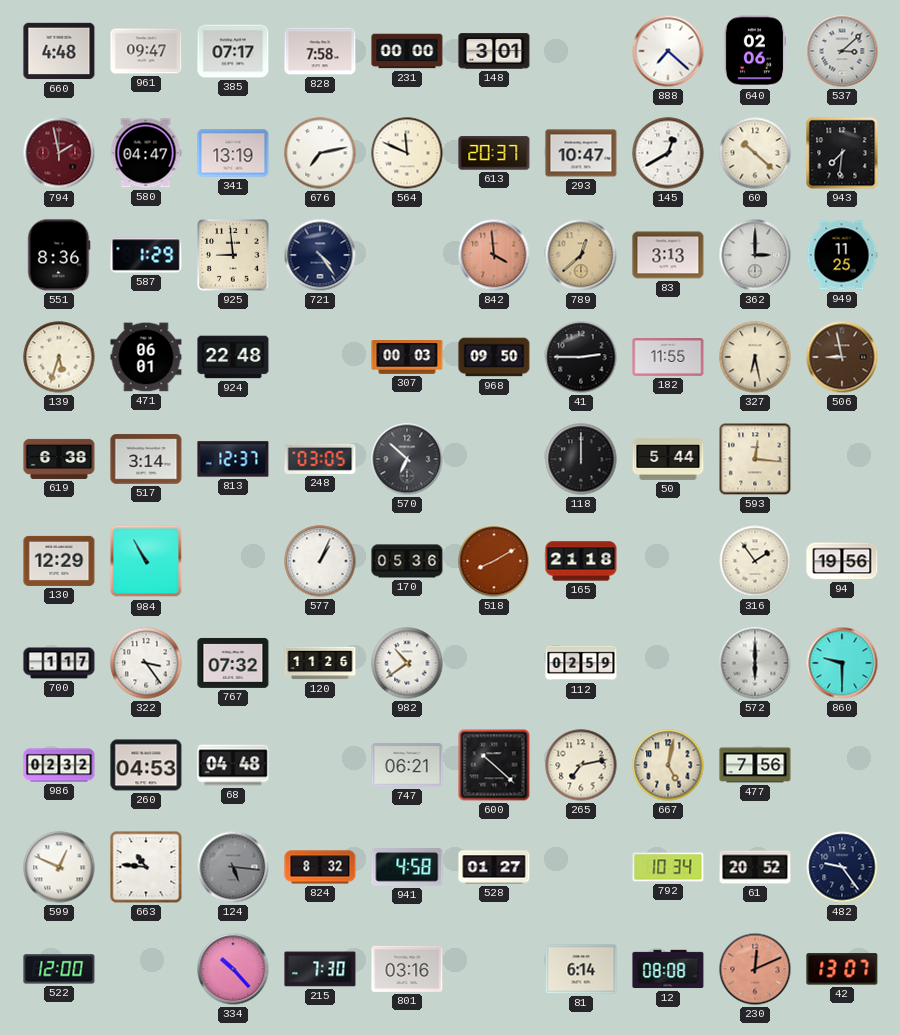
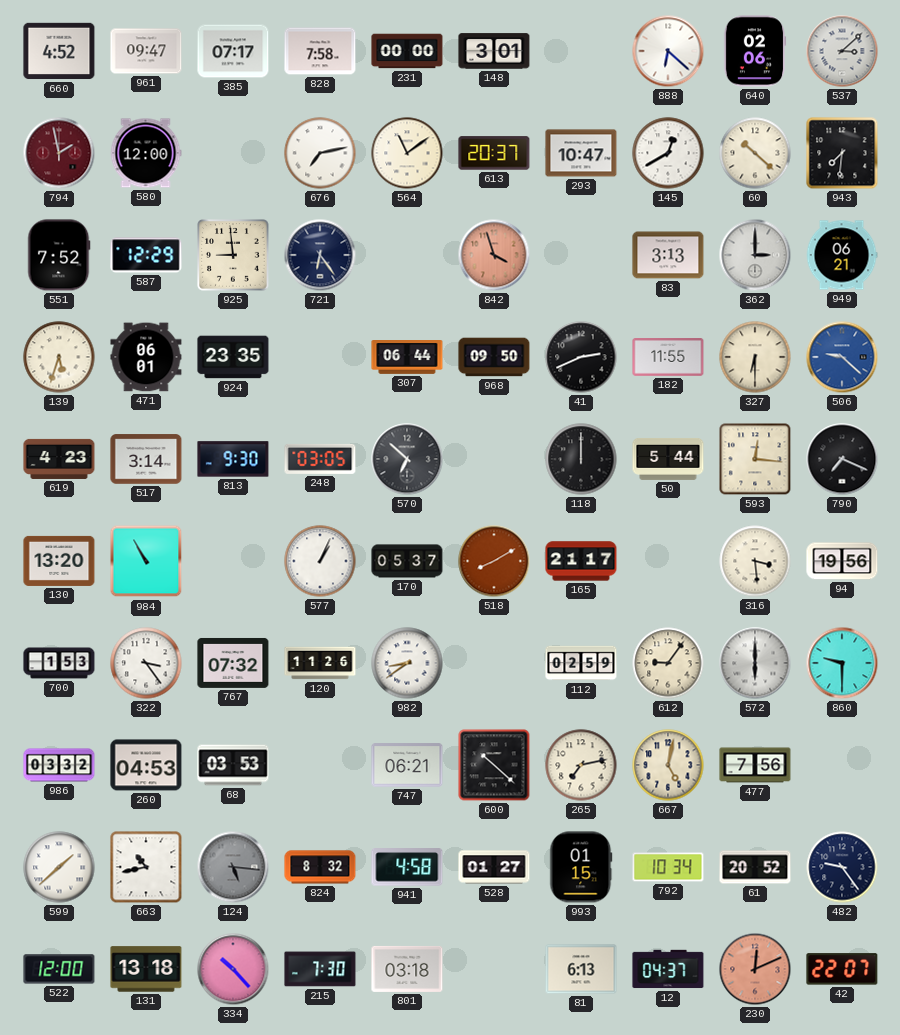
660: 4:48 -> 4:52
888: 7:22 -> 6:22
580: 04:47 -> 12:00
341: 13:19 -> none
564: 11:49 -> 11:09
551: 8:36 -> 7:52
587: 1:29 -> 12:29
721: 4:24 -> 6:24
842: 3:59 -> 3:57
789: 12:38 -> none
949: 11:25 -> 06:21
924: 22:48 -> 23:35
307: 00:03 -> 06:44
41: 2:45 -> 2:41
327: 6:28 -> 6:30
506: 8:58 -> 9:22
506 dial: brown -> blue
619: 6:38 -> 4:23
813: 12:37 -> 9:30
790: none -> 7:19
130: 12:29 -> 13:20
170: 05:36 -> 05:37
165: 21:18 -> 21:17
316: 1:54 -> 3:29
700: 1:17 -> 1:53
982: 10:39 -> 8:39
612: none -> 9:06
986: 02:32 -> 03:32
68: 04:48 -> 03:53
599: 12:49 -> 1:38
663: 10:46 -> 10:43
993: none -> 01:15
131: none -> 13:18
801: 03:16 -> 03:18
81: 6:14 -> 6:13
12: 08:08 -> 04:37
42: 13:07 -> 22:07
